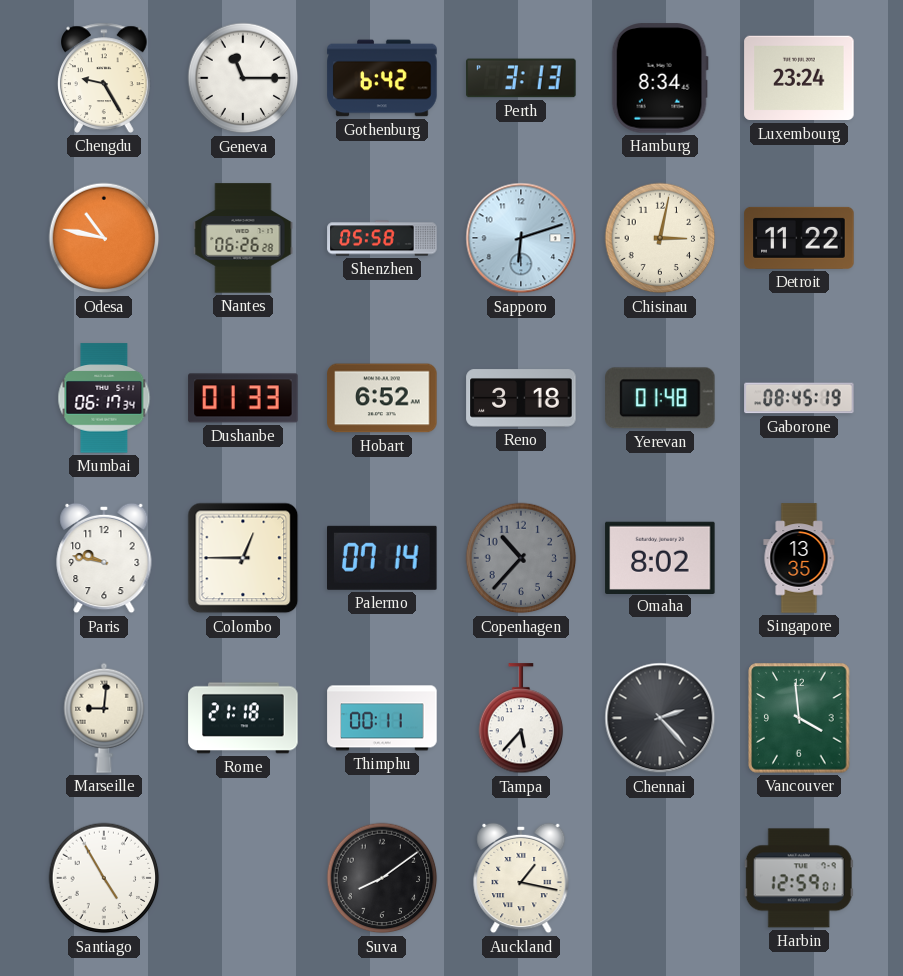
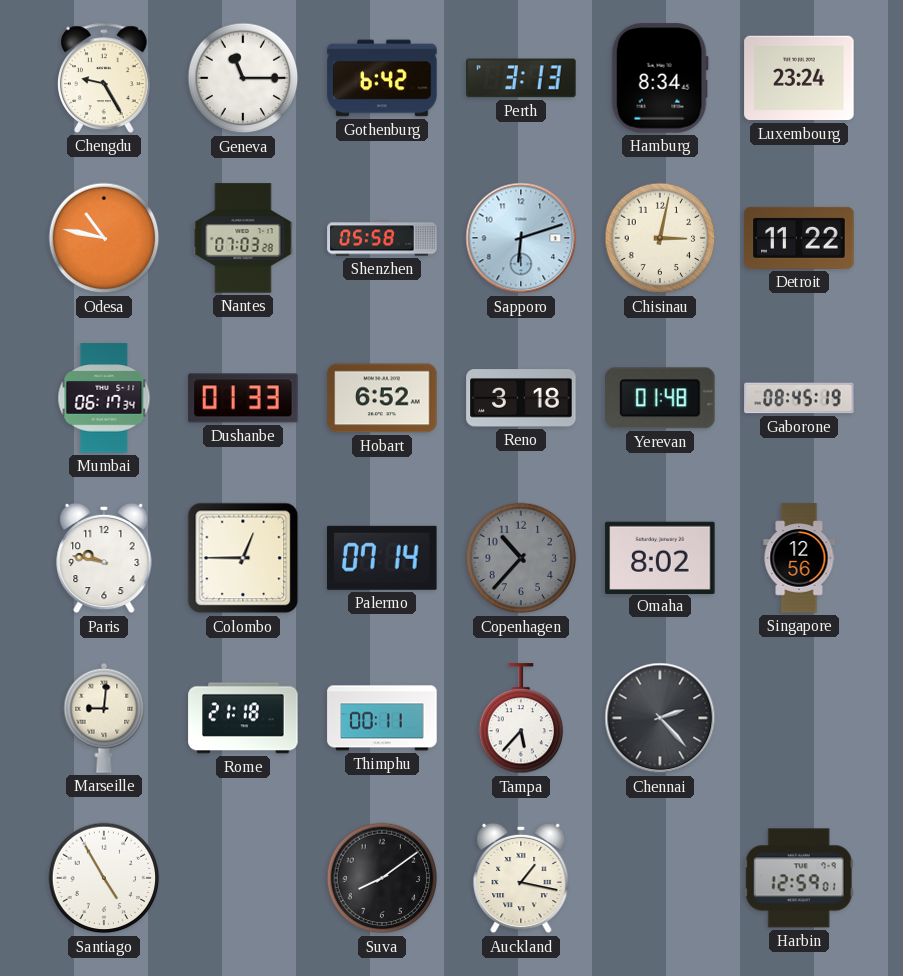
Nantes: 06:26 -> 07:03
Singapore: 13:35 -> 12:56
Vancouver: 3:59 -> none
